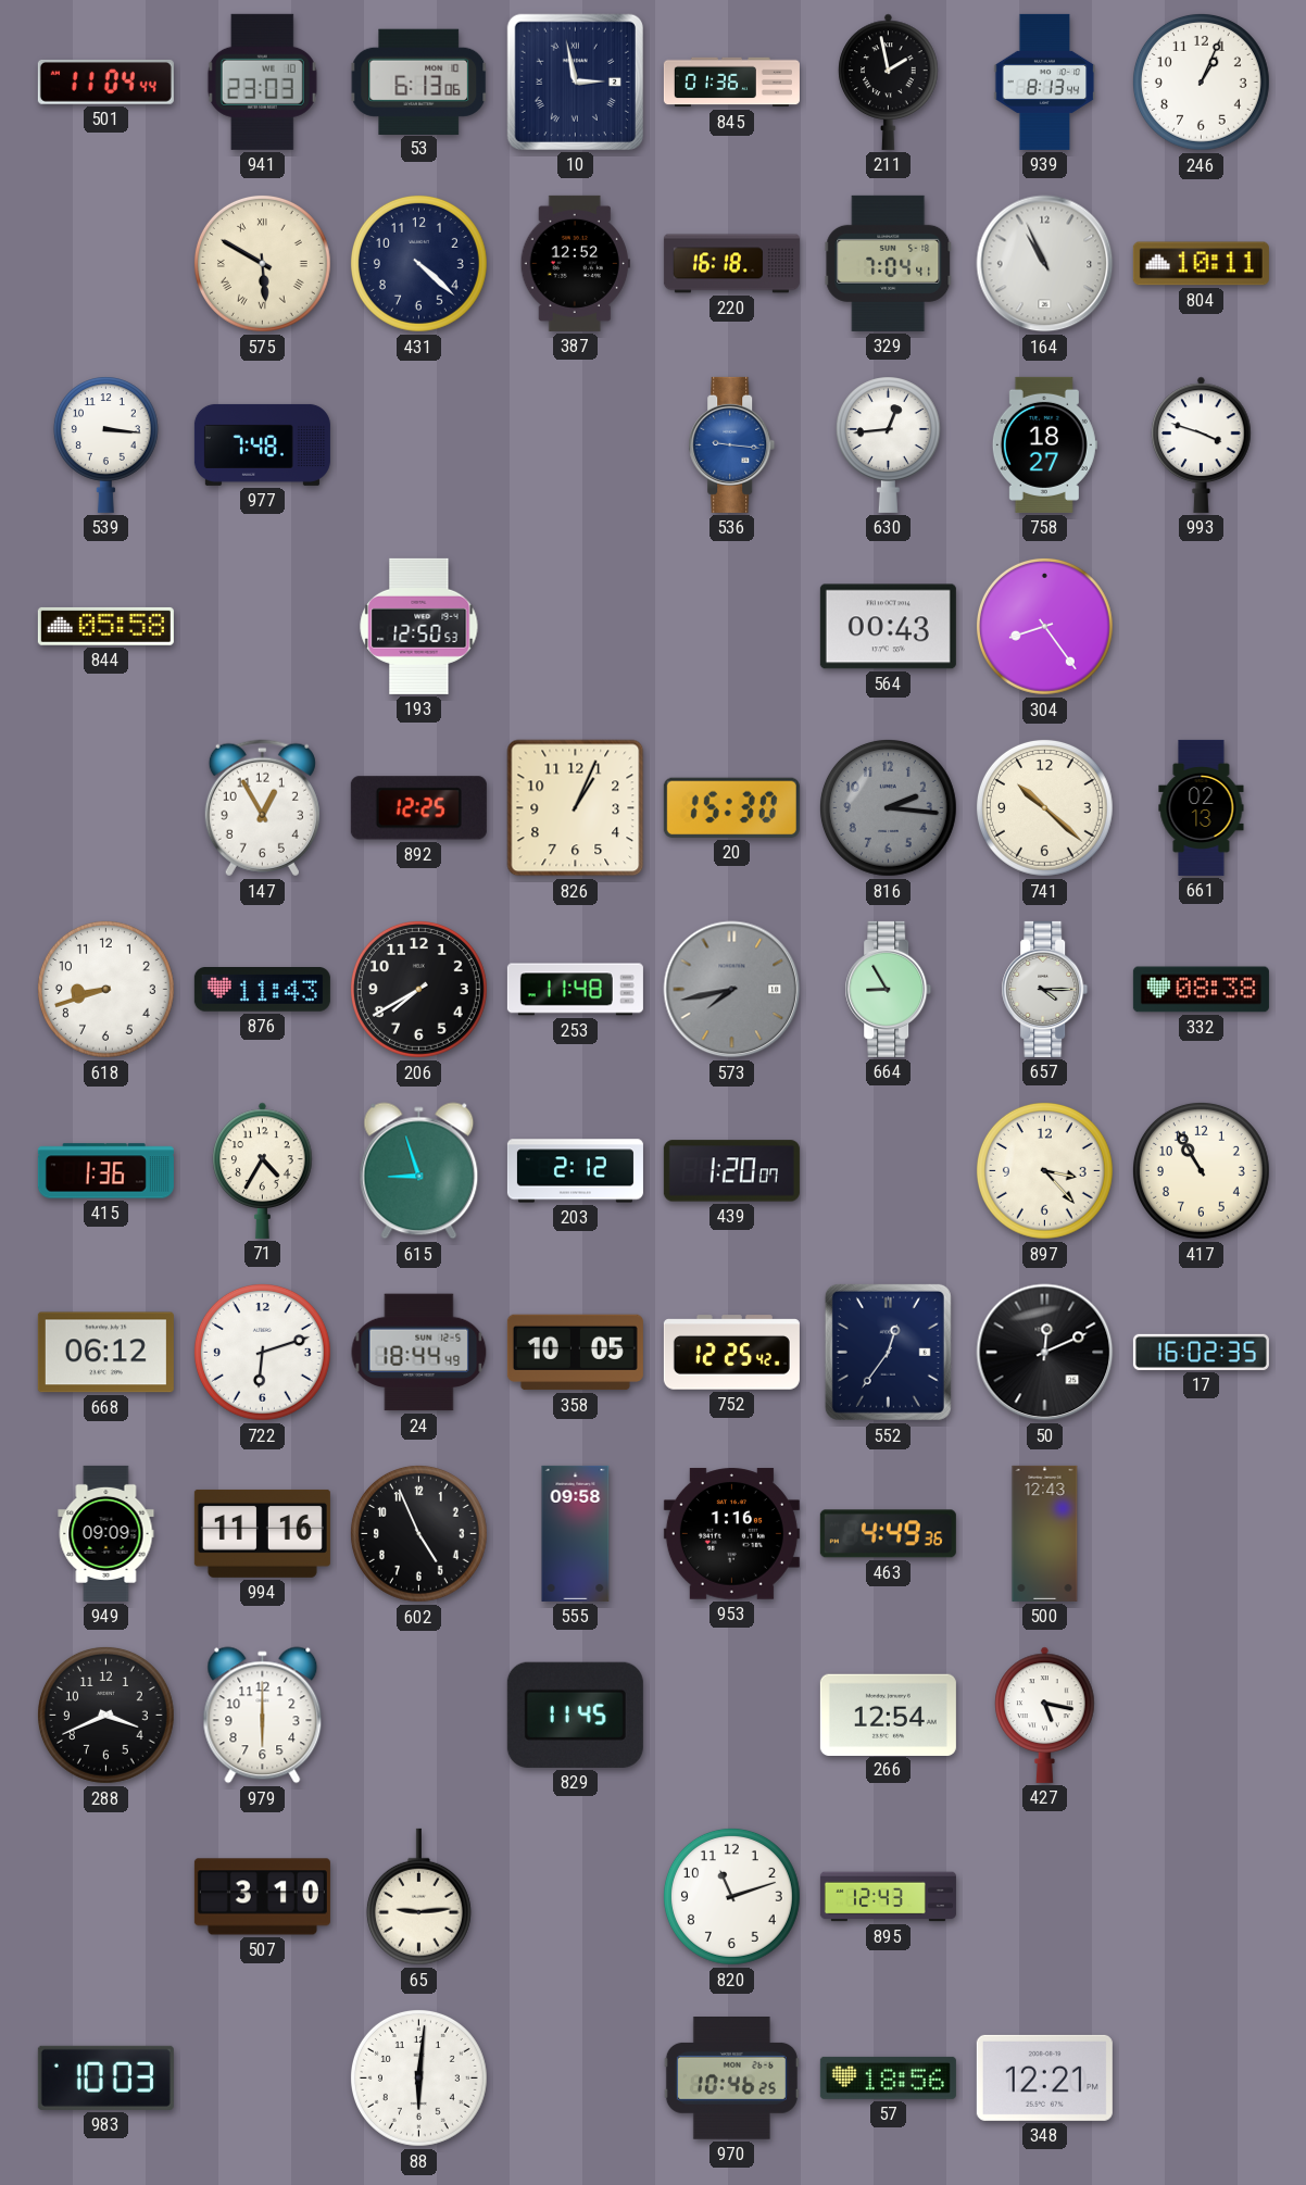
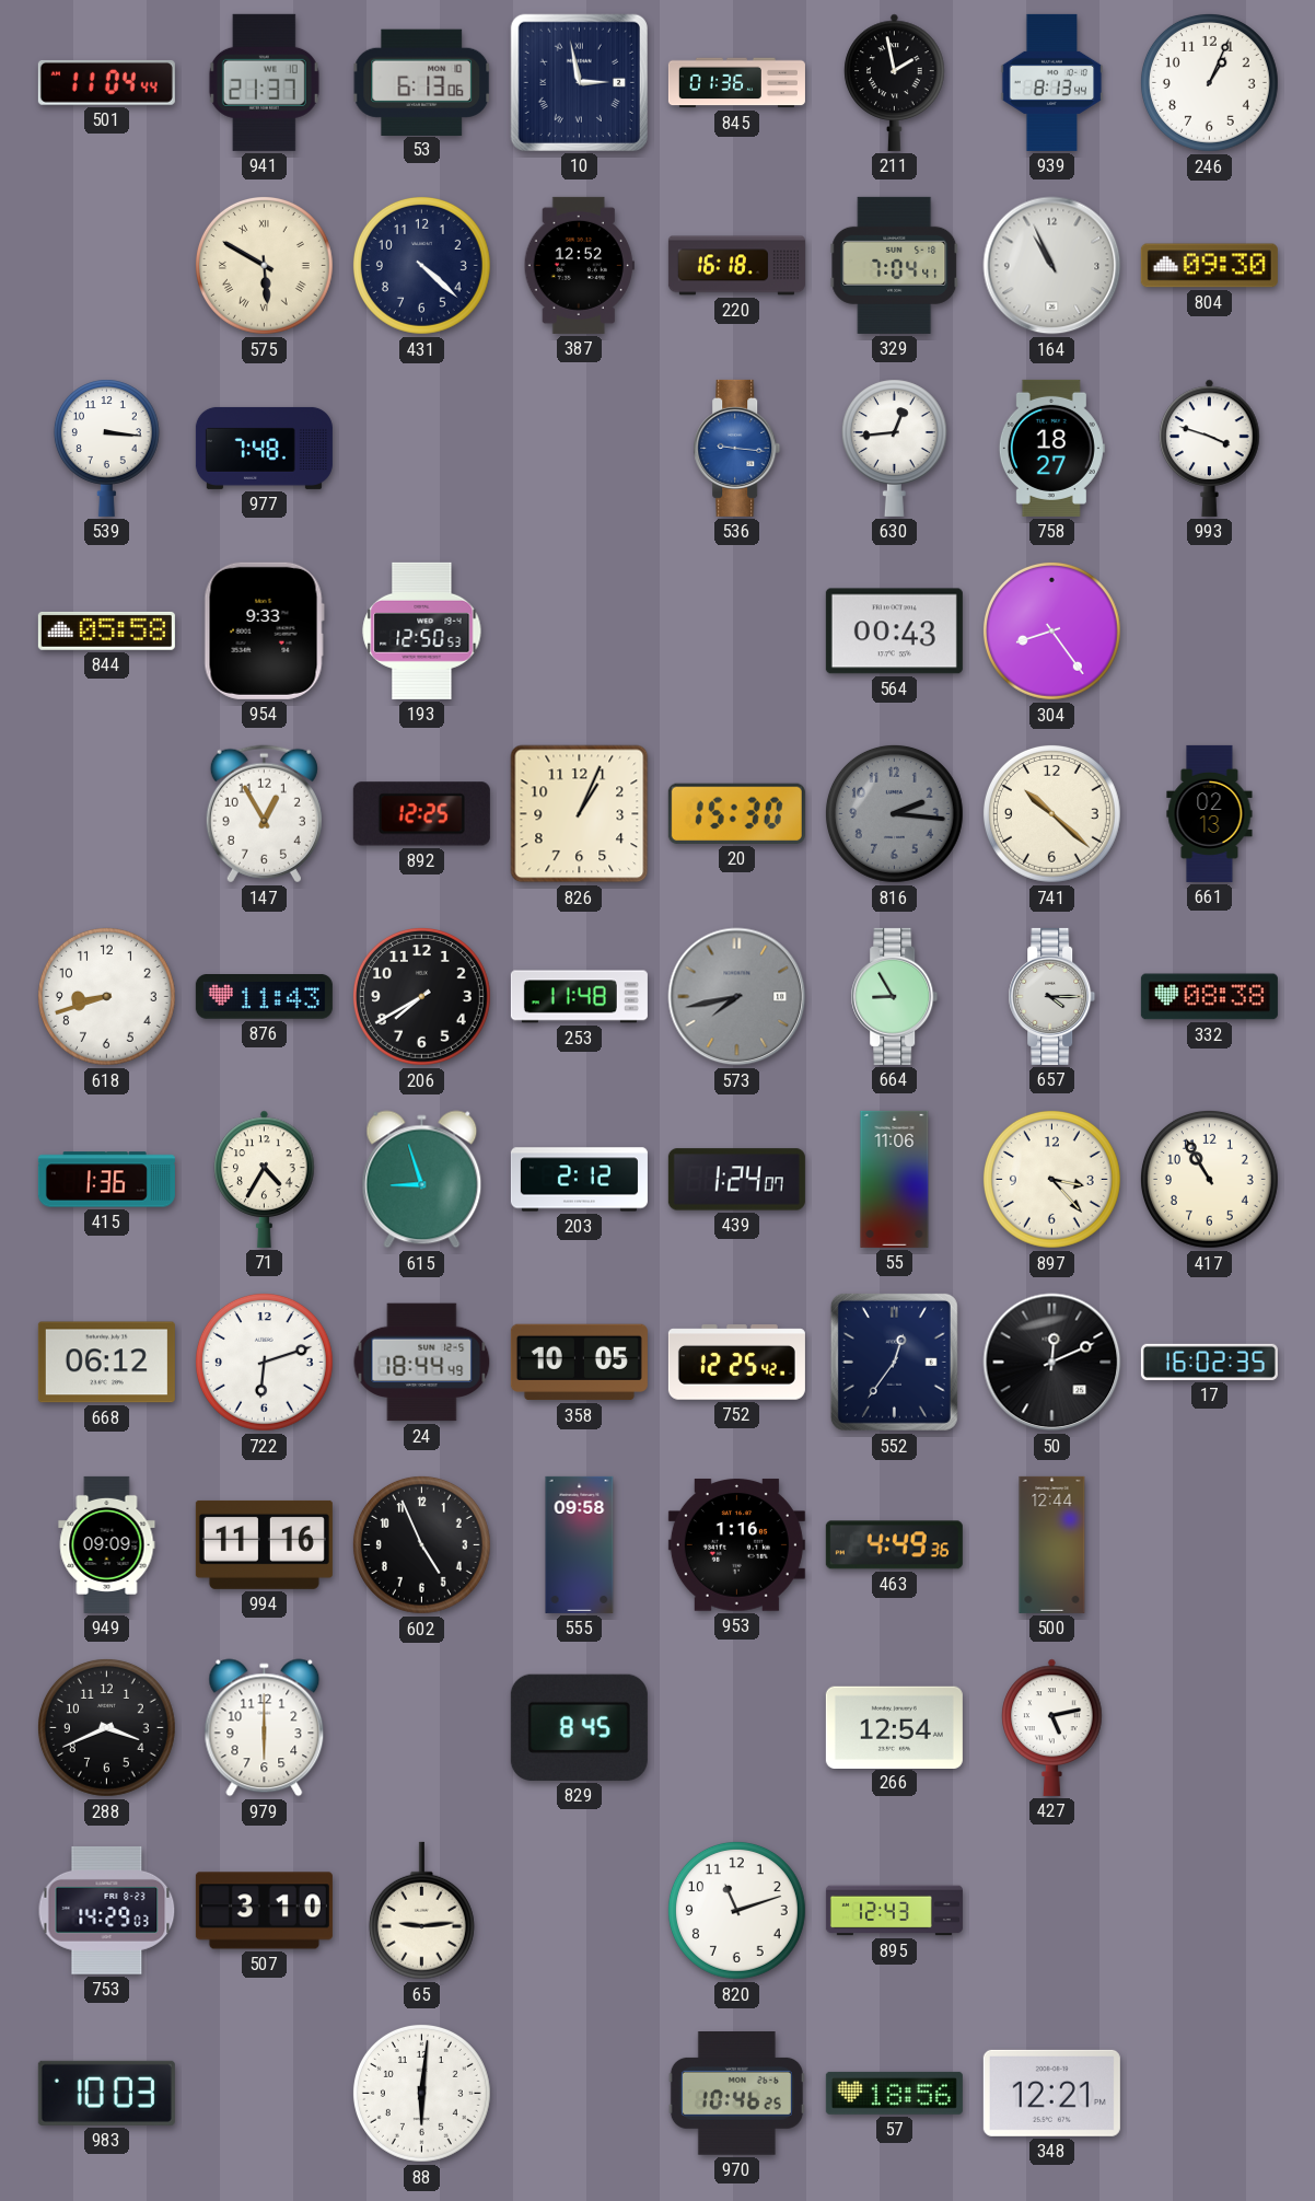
941: 23:03 -> 21:37
804: 10:11 -> 09:30
954: none -> 9:33
439: 1:20 -> 1:24
55: none -> 11:06
500: 12:43 -> 12:44
829: 11:45 -> 8:45
427: 5:17 -> 5:13
753: none -> 14:29
